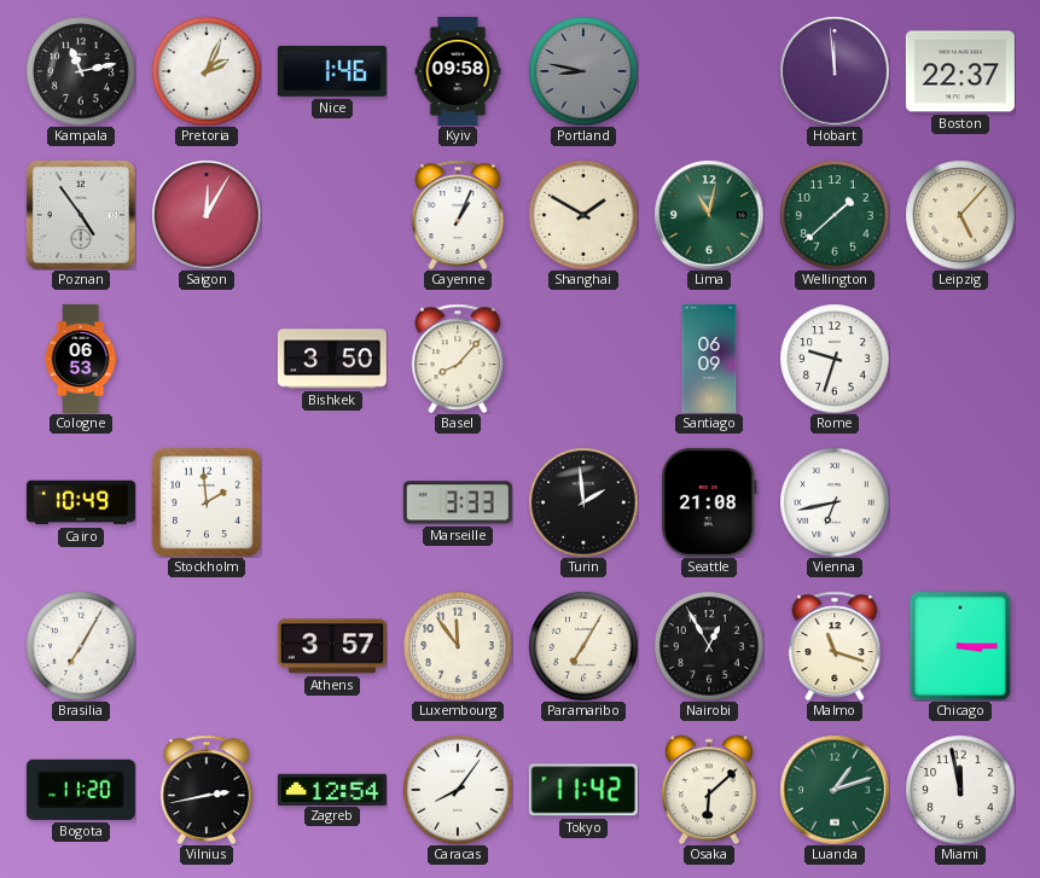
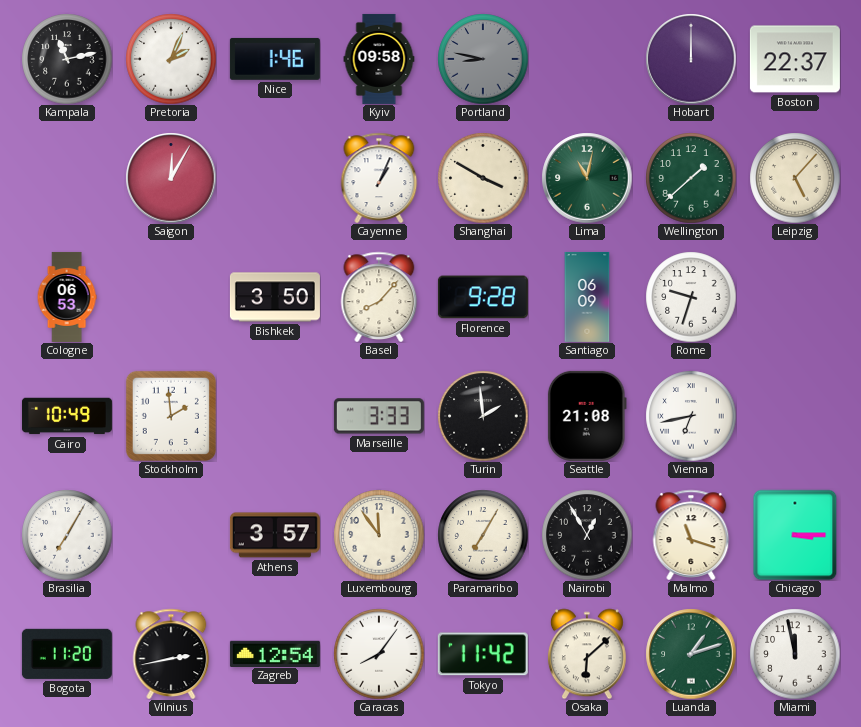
Hobart: 11:59 -> 12:00
Poznan: 4:54 -> none
Shanghai: 1:50 -> 3:50
Florence: none -> 9:28
